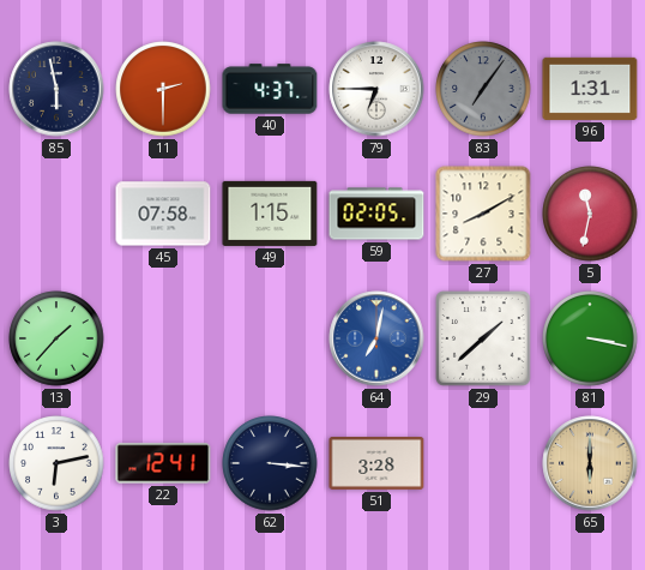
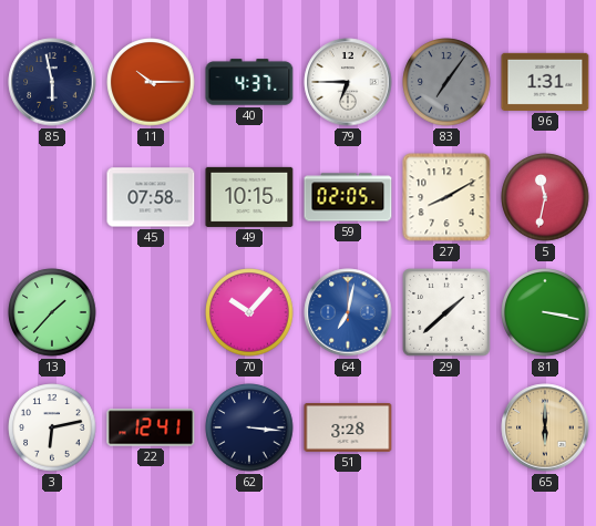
11: 2:30 -> 10:15
49: 1:15 -> 10:15
70: none -> 10:07
